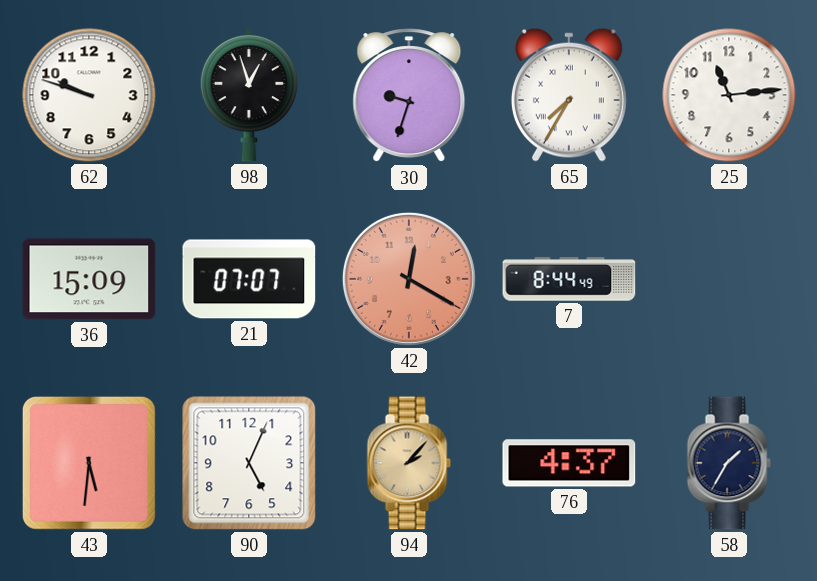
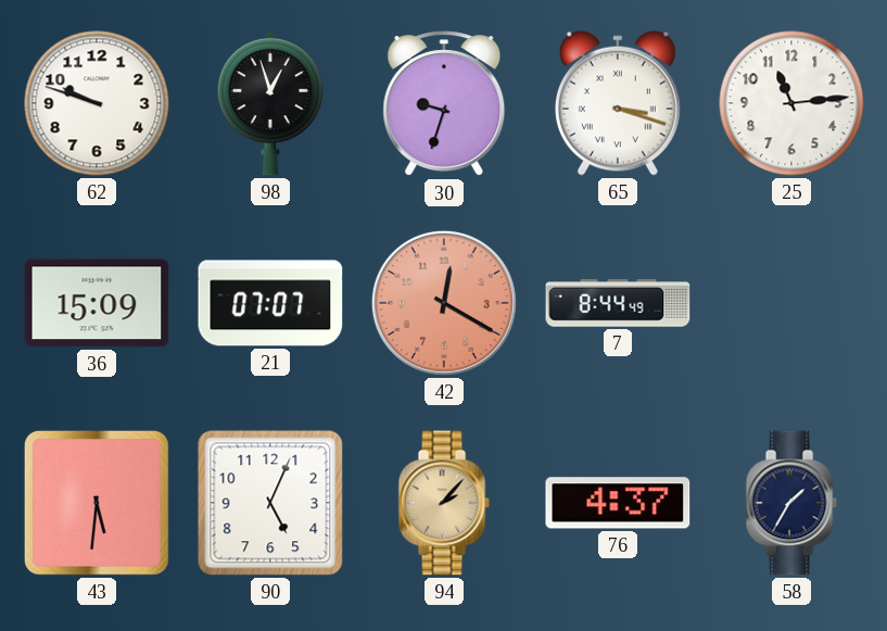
65: 7:35 -> 3:18
